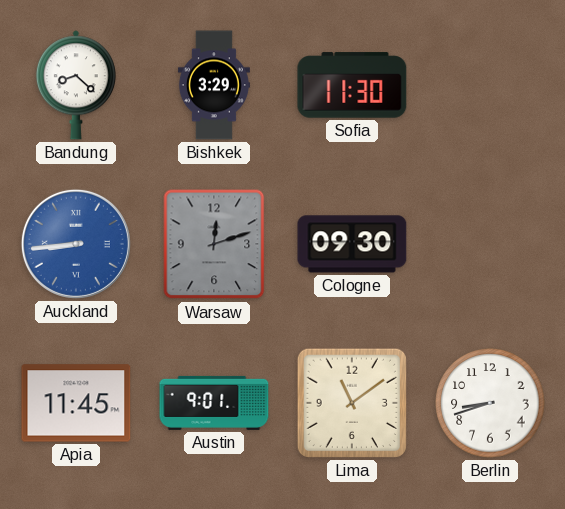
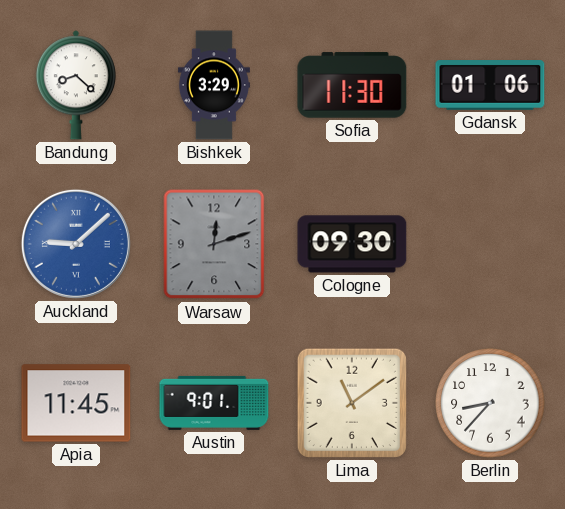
Gdansk: none -> 01:06
Auckland: 8:44 -> 9:08
Berlin: 8:42 -> 8:37
